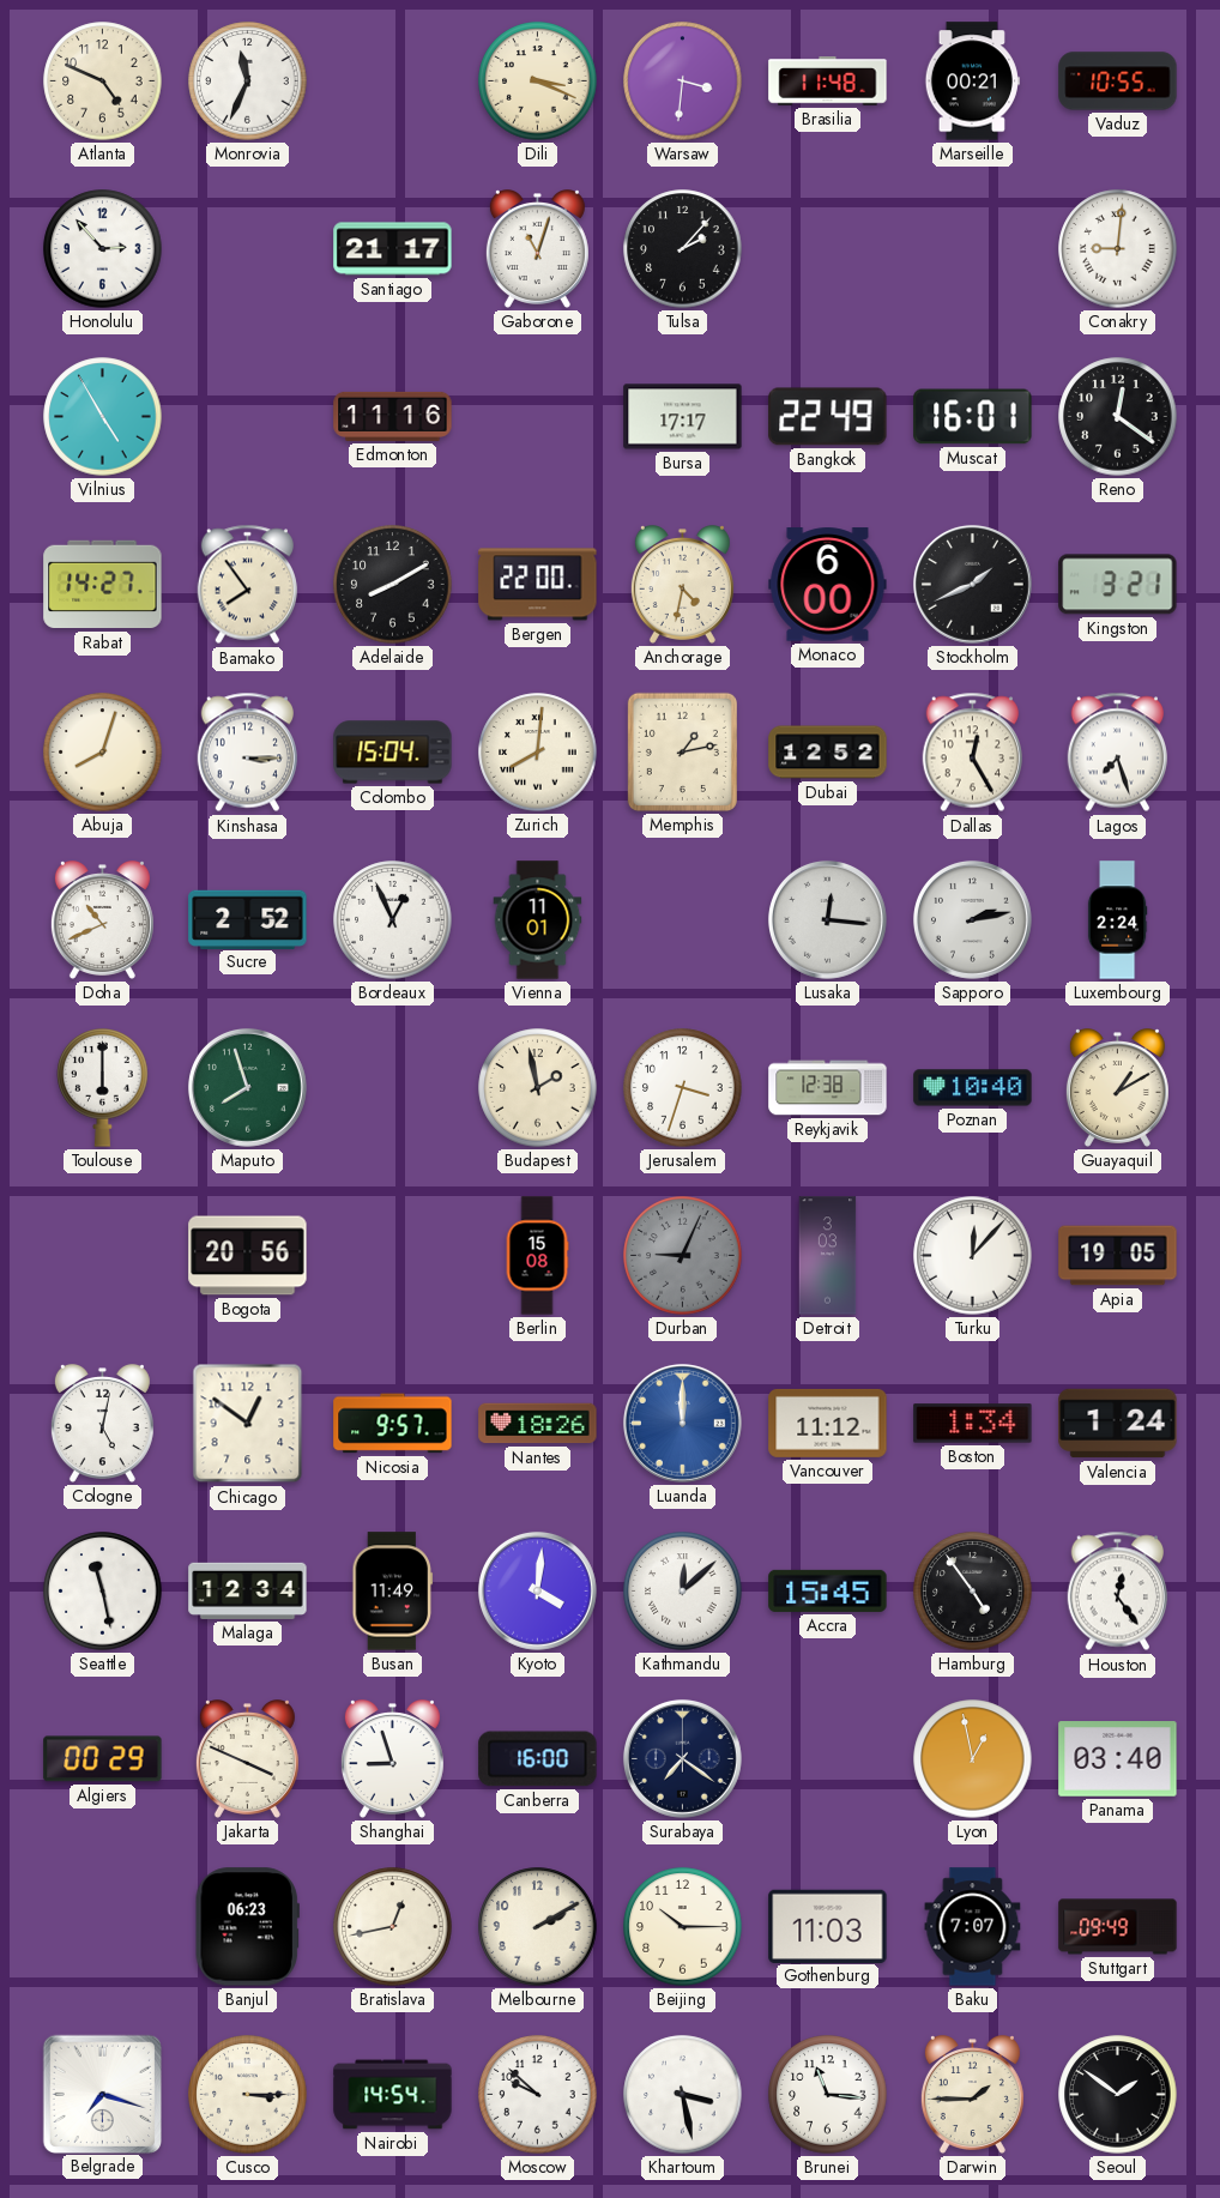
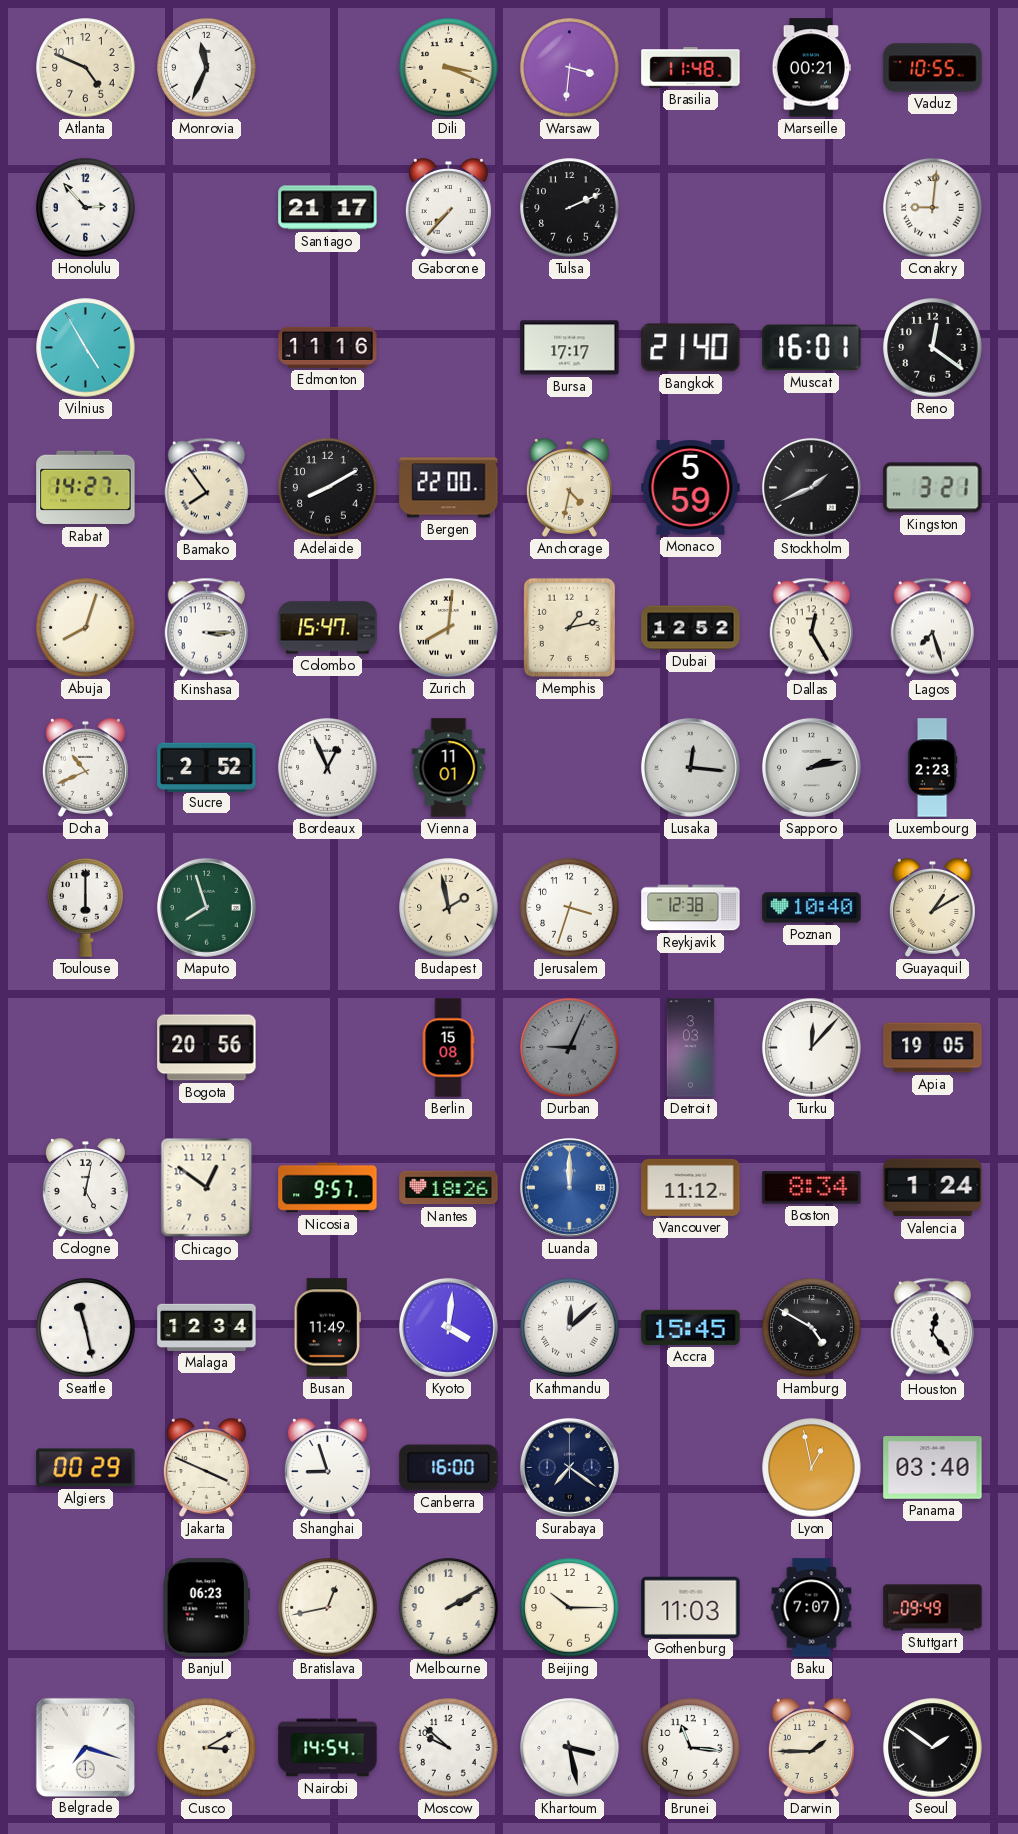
Gaborone: 11:03 -> 7:37
Tulsa: 2:07 -> 2:11
Bangkok: 22:49 -> 21:40
Monaco: 6:00 -> 5:59
Colombo: 15:04 -> 15:47
Luxembourg: 2:24 -> 2:23
Boston: 1:34 -> 8:34
Hamburg: 4:54 -> 4:50
Cusco: 3:15 -> 3:10
